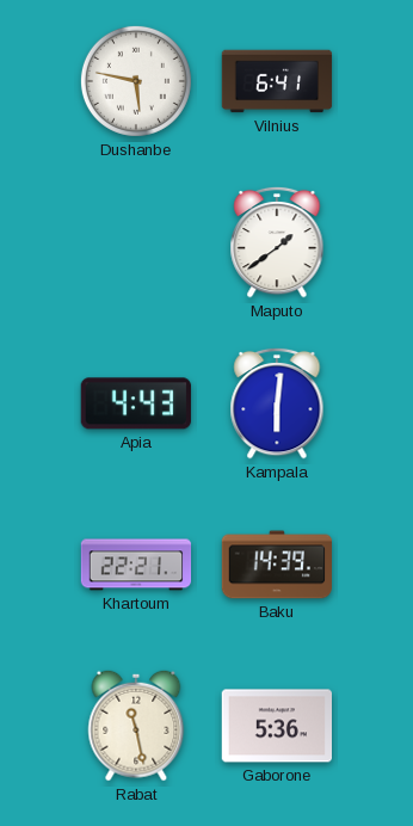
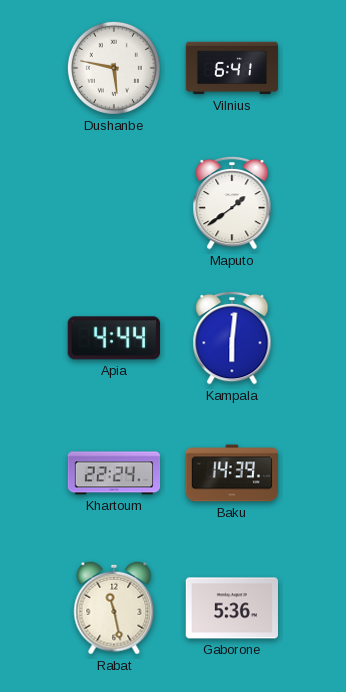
Apia: 4:43 -> 4:44
Khartoum: 22:21 -> 22:24
